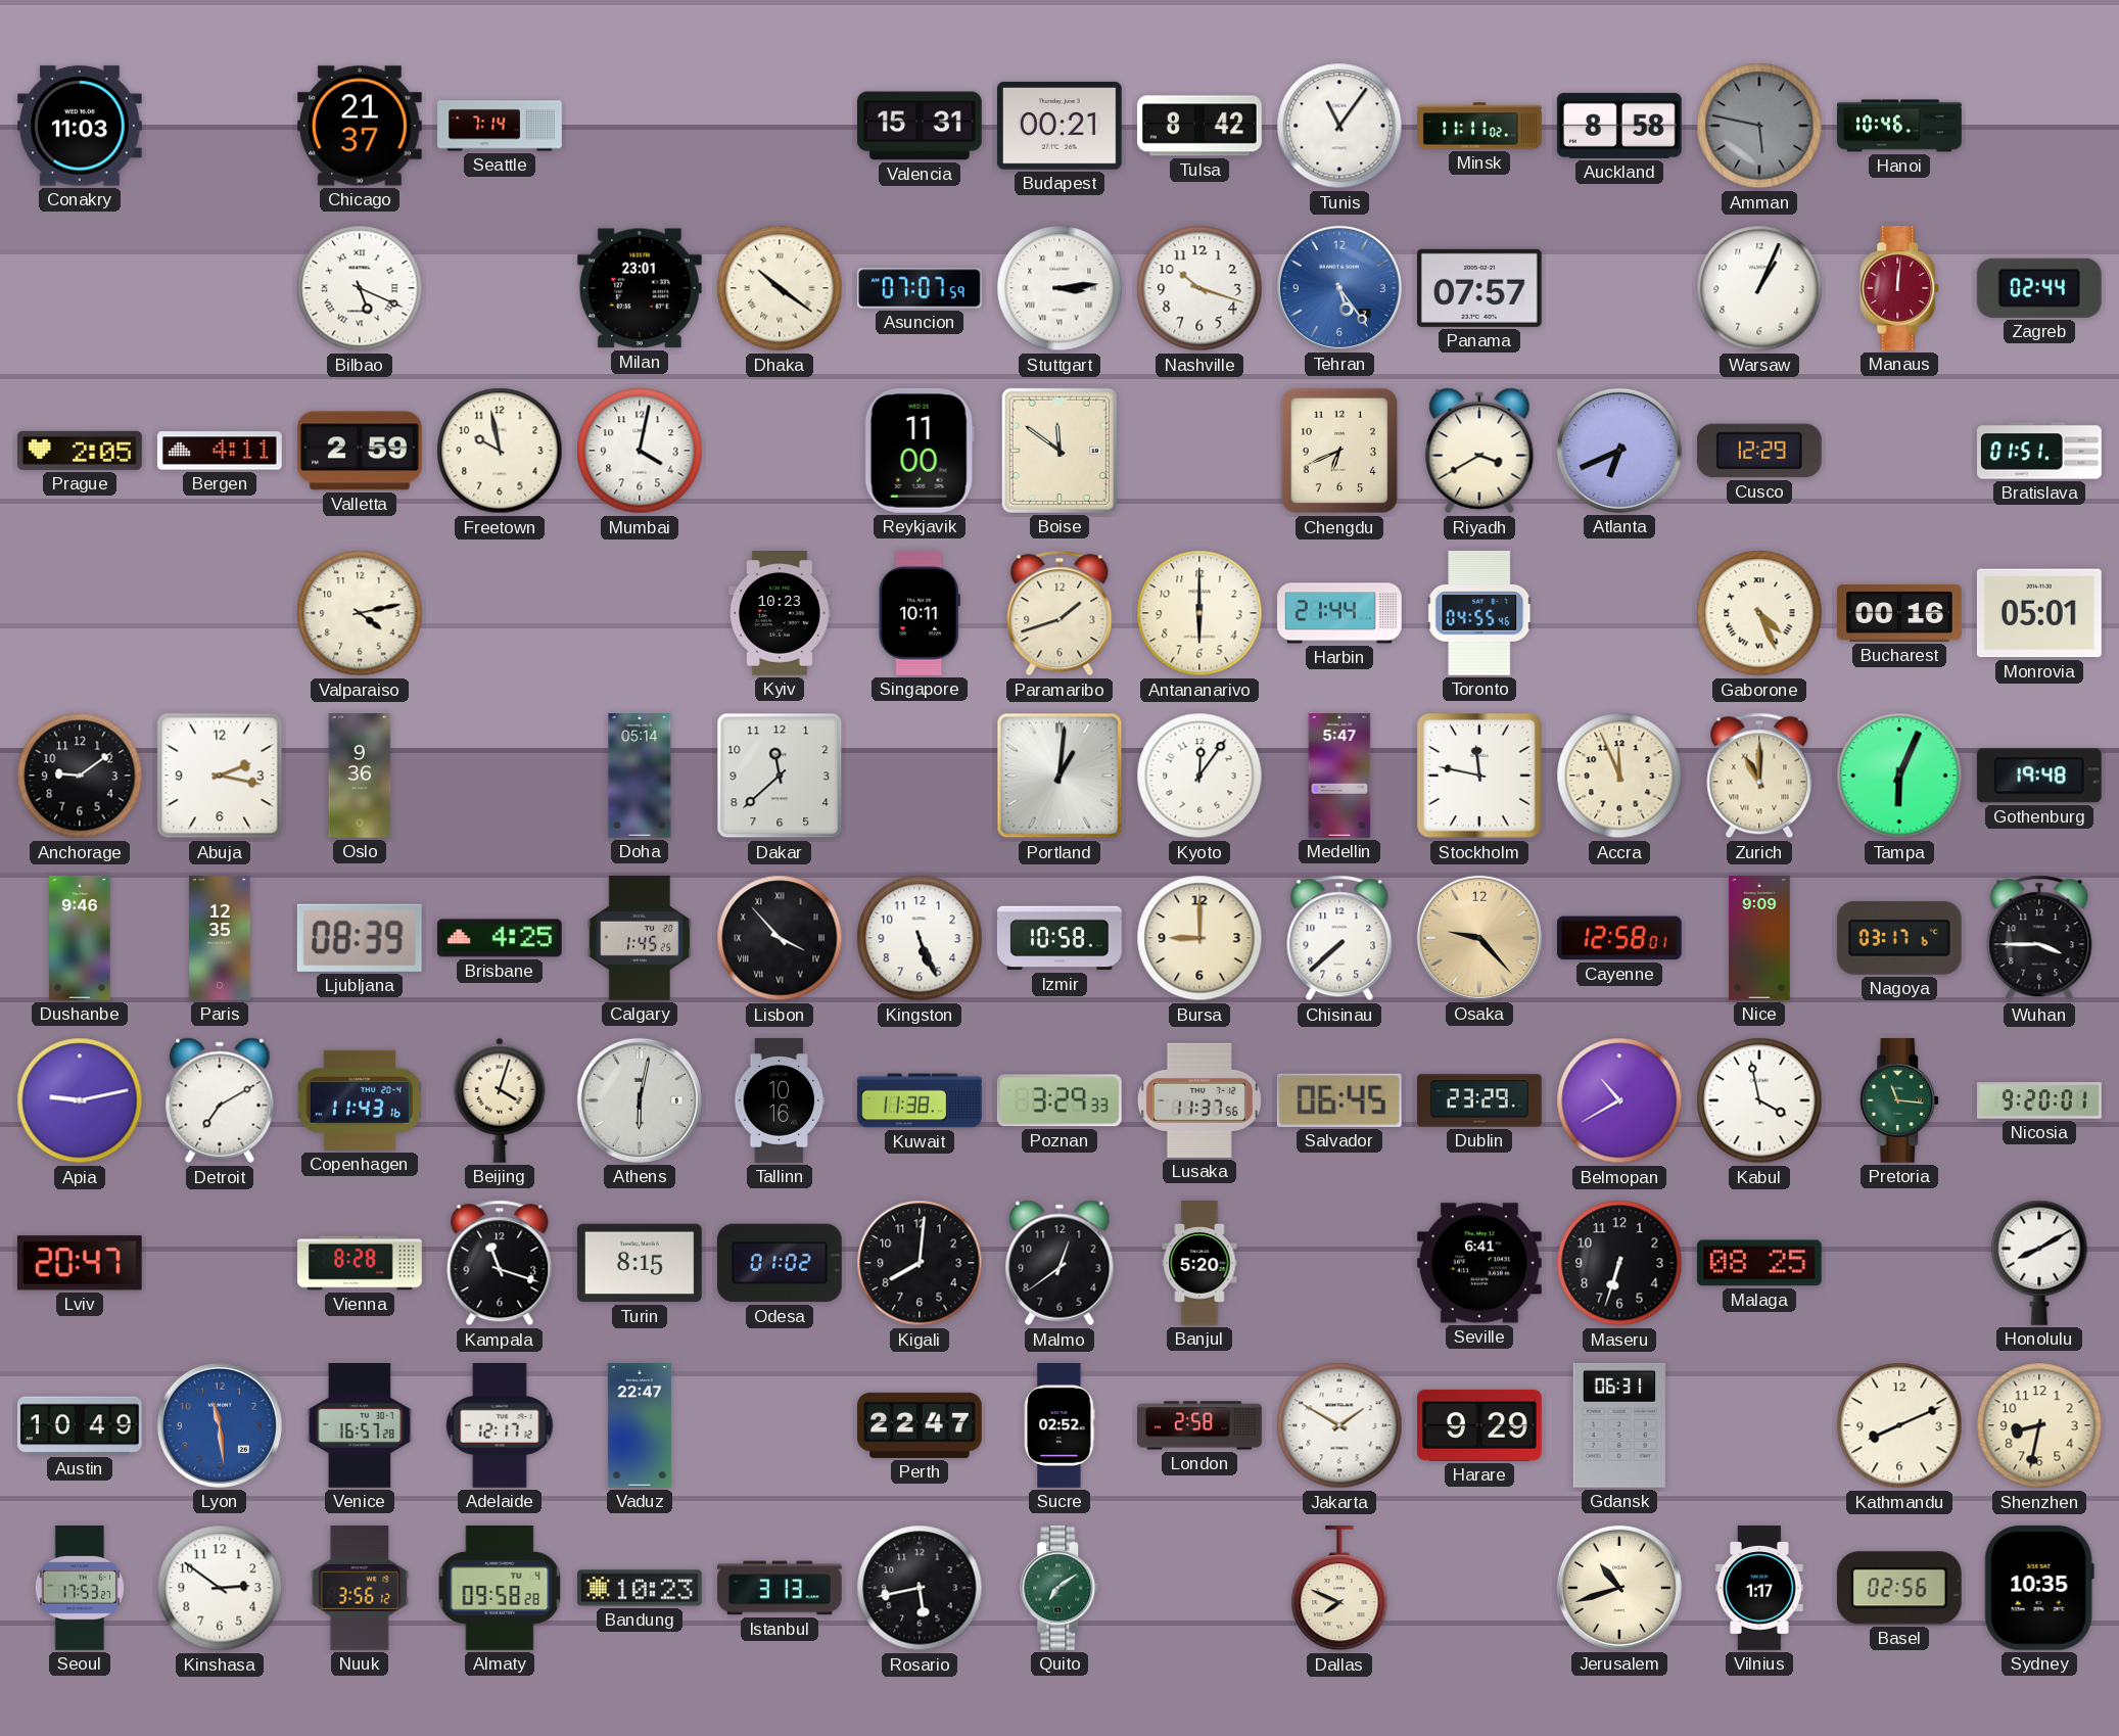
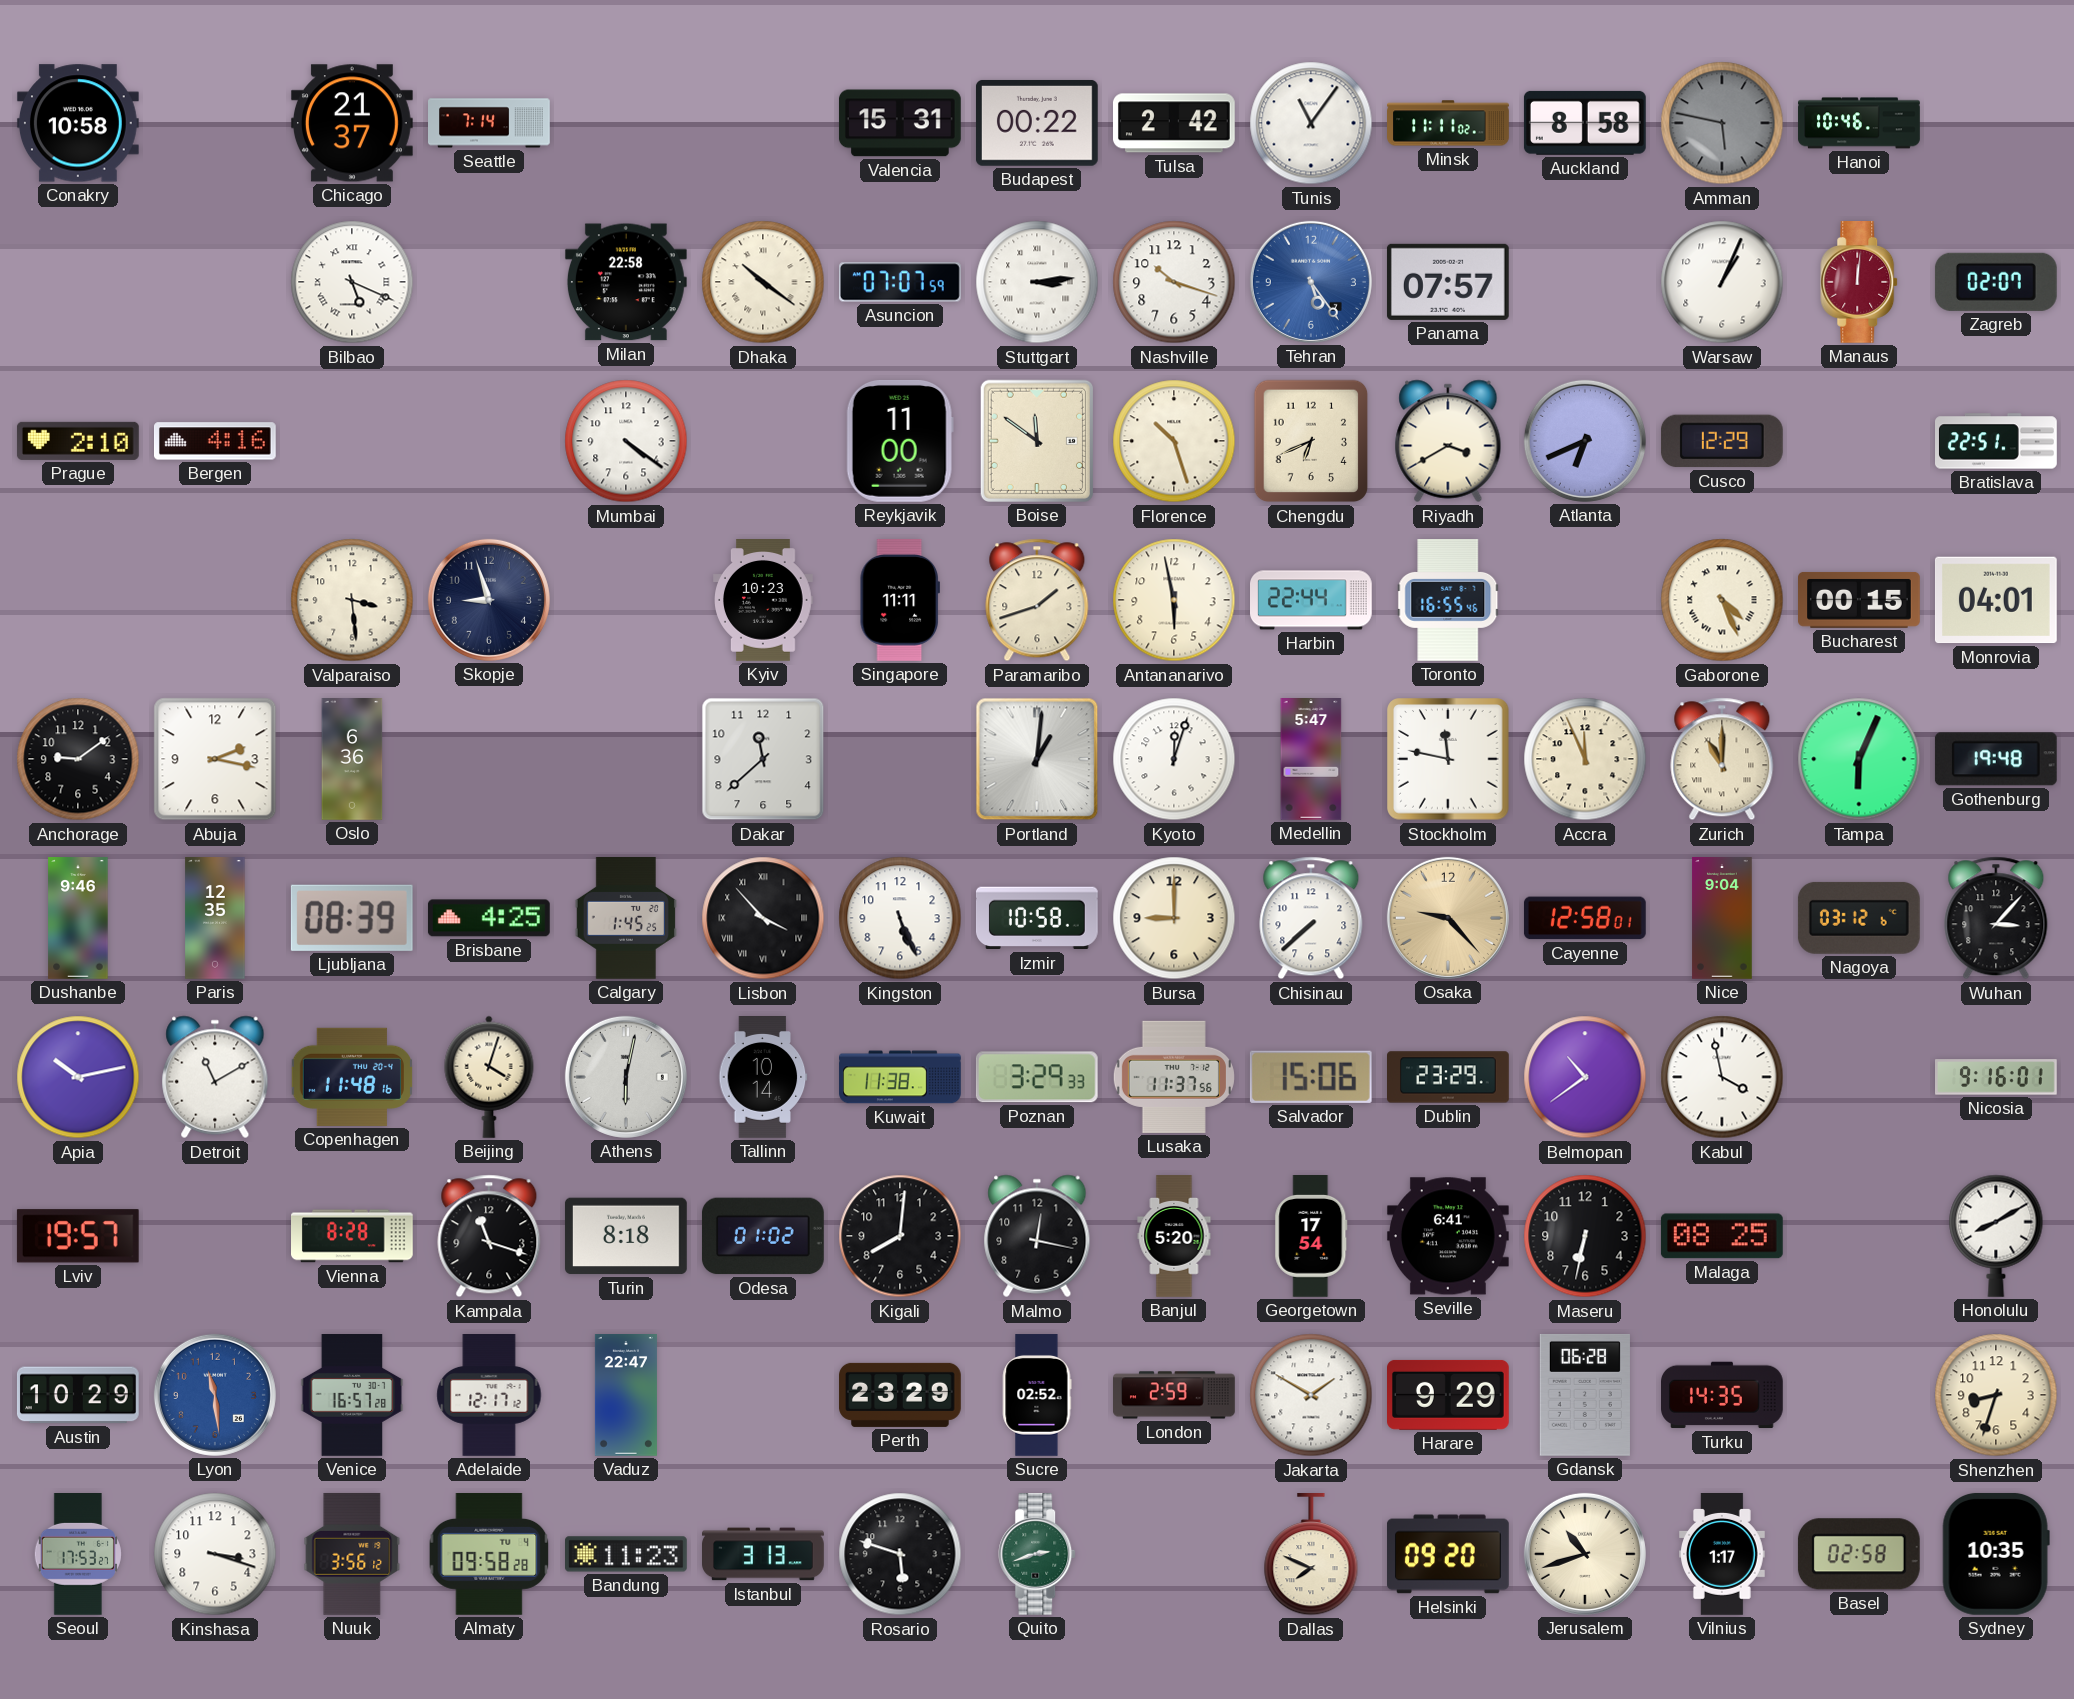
Conakry: 11:03 -> 10:58
Budapest: 00:21 -> 00:22
Tulsa: 8:42 -> 2:42
Milan: 23:01 -> 22:58
Zagreb: 02:44 -> 02:07
Prague: 2:05 -> 2:10
Bergen: 4:11 -> 4:16
Valletta: 2:59 -> none
Freetown: 9:58 -> none
Mumbai: 4:02 -> 4:21
Florence: none -> 10:27
Bratislava: 01:51 -> 22:51
Valparaiso: 4:13 -> 3:29
Skopje: none -> 8:57
Singapore: 10:11 -> 11:11
Antananarivo: 6:00 -> 5:58
Harbin: 21:44 -> 22:44
Toronto: 04:55 -> 16:55
Bucharest: 00:16 -> 00:15
Monrovia: 05:01 -> 04:01
Oslo: 9:36 -> 6:36
Doha: 05:14 -> none
Kyoto: 12:06 -> 12:03
Nice: 9:09 -> 9:04
Nagoya: 03:17 -> 03:12
Wuhan: 3:45 -> 3:07
Apia: 9:13 -> 10:13
Detroit: 7:10 -> 11:10
Copenhagen: 11:43 -> 11:48
Tallinn: 10:16 -> 10:14
Salvador: 06:45 -> 15:06
Belmopan: 10:40 -> 10:39
Pretoria: 11:16 -> none
Nicosia: 9:20 -> 9:16
Lviv: 20:47 -> 19:57
Turin: 8:15 -> 8:18
Malmo: 12:39 -> 12:17
Georgetown: none -> 17:54
Maseru: 6:33 -> 6:32
Austin: 10:49 -> 10:29
Perth: 22:47 -> 23:29
London: 2:58 -> 2:59
Gdansk: 06:31 -> 06:28
Turku: none -> 14:35
Kathmandu: 8:11 -> none
Shenzhen: 8:32 -> 8:33
Kinshasa: 2:51 -> 3:18
Bandung: 10:23 -> 11:23
Rosario: 5:43 -> 5:48
Quito: 7:09 -> 2:42
Helsinki: none -> 09:20
Basel: 02:56 -> 02:58
